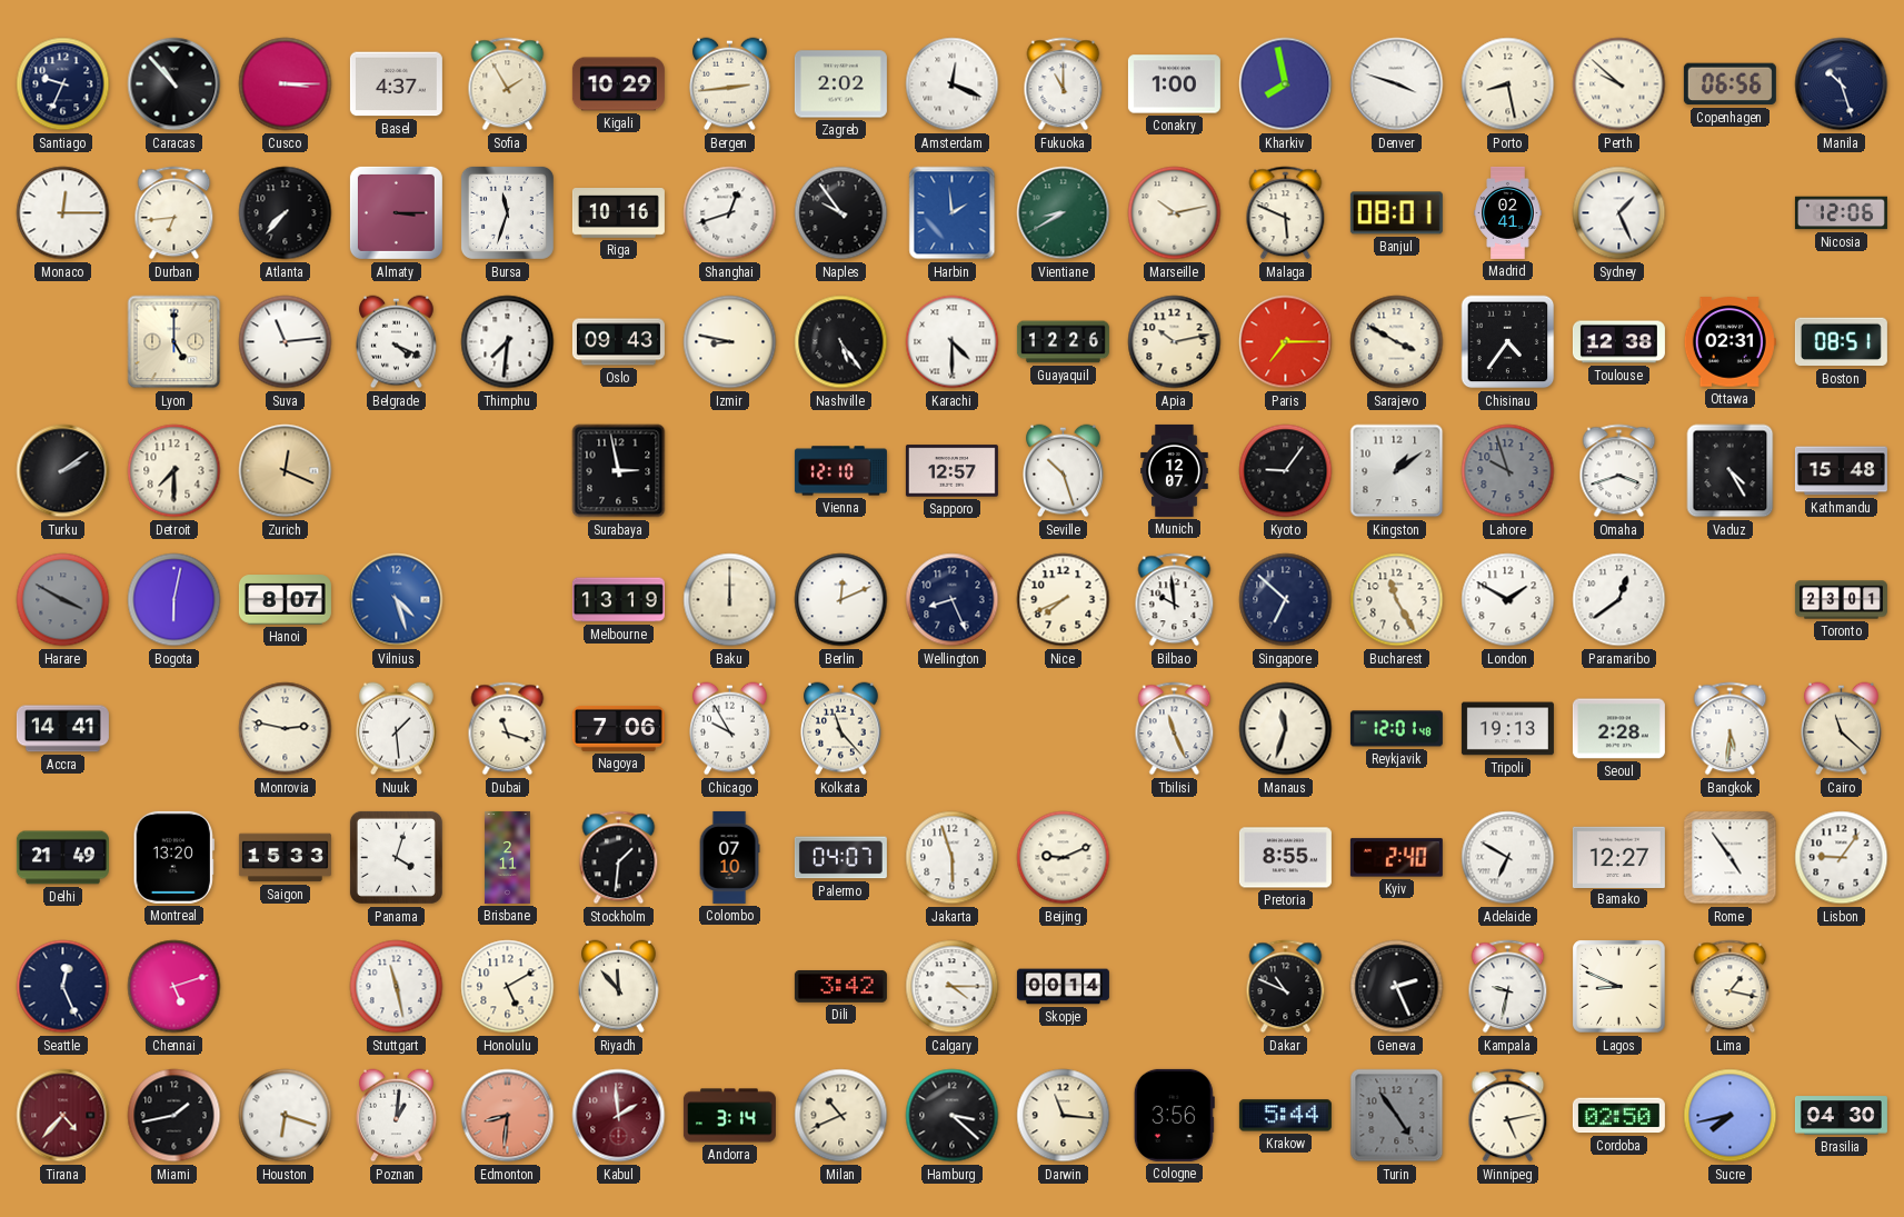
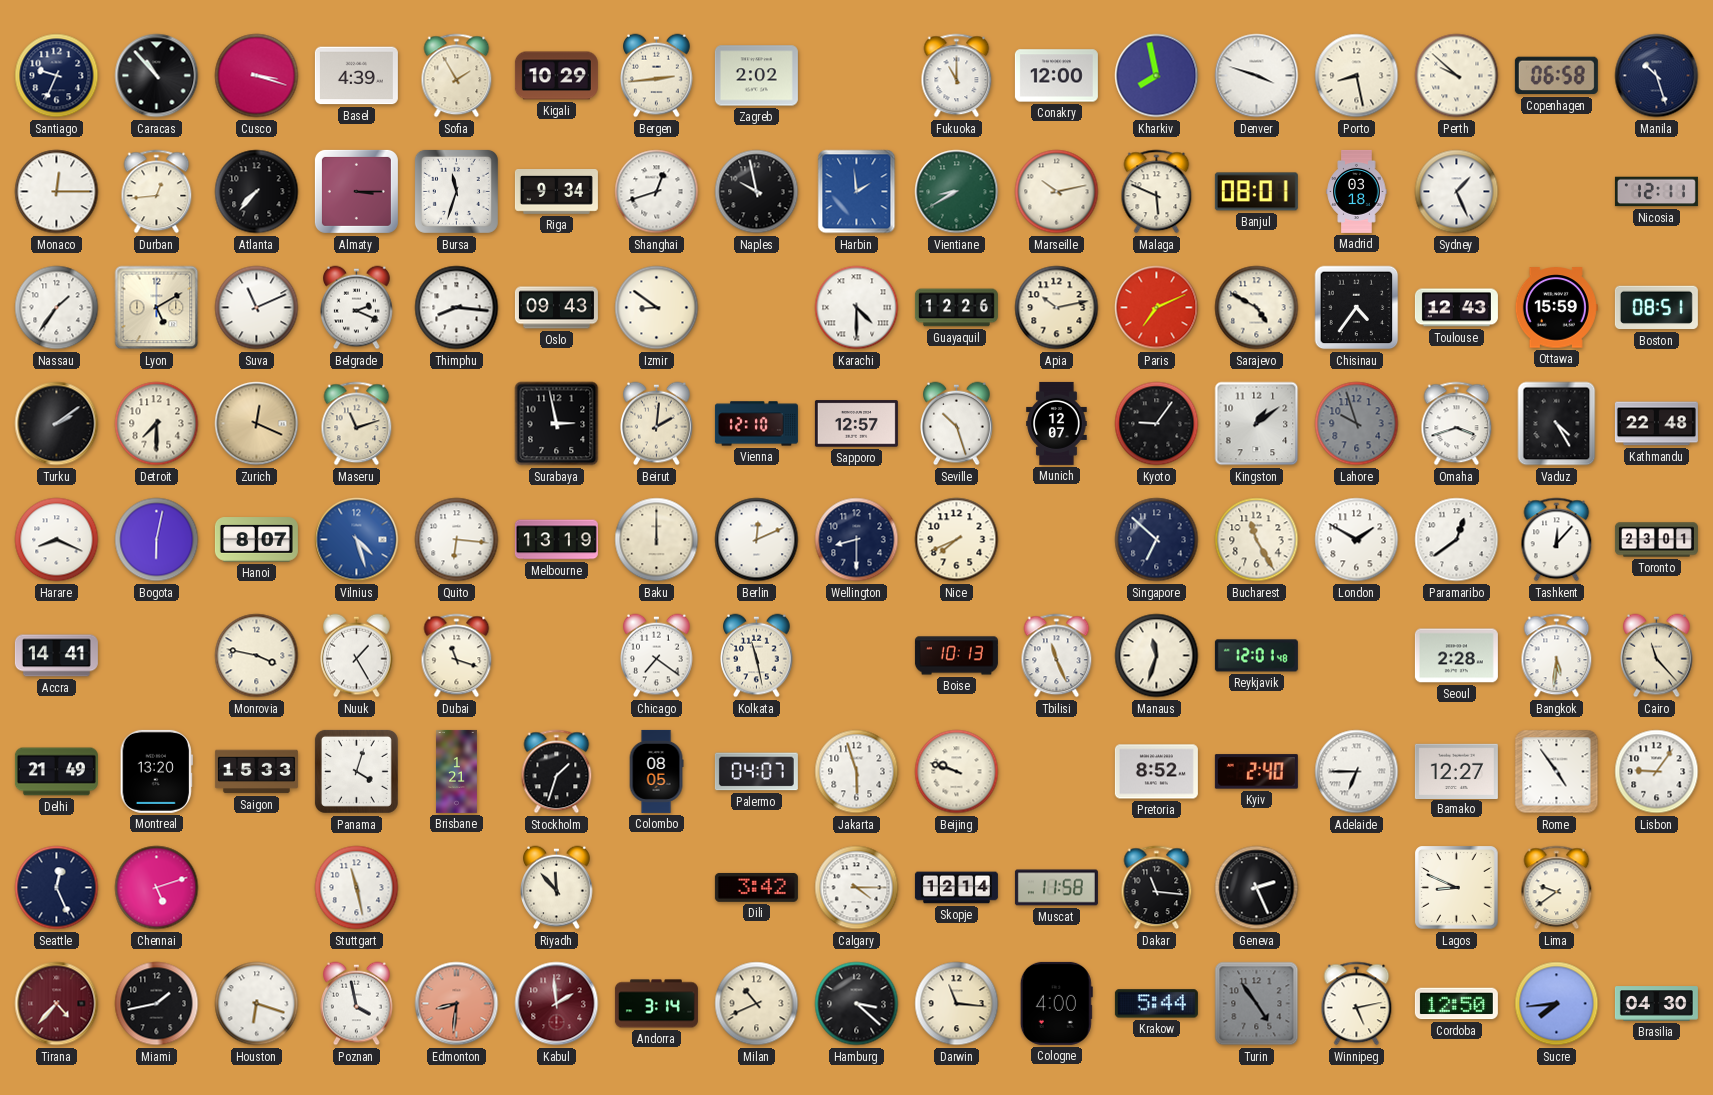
Cusco: 3:15 -> 3:18
Basel: 4:37 -> 4:39
Amsterdam: 12:19 -> none
Conakry: 1:00 -> 12:00
Copenhagen: 06:56 -> 06:58
Durban: 6:44 -> 12:44
Riga: 10:16 -> 9:34
Naples: 9:54 -> 9:58
Madrid: 02:41 -> 03:18
Nicosia: 12:06 -> 12:11
Nassau: none -> 1:36
Lyon: 5:00 -> 5:10
Suva: 11:14 -> 11:11
Belgrade: 4:19 -> 2:19
Thimphu: 7:31 -> 8:16
Izmir: 8:47 -> 8:51
Nashville: 5:24 -> none
Paris: 7:15 -> 7:11
Sarajevo: 3:50 -> 4:50
Toulouse: 12:38 -> 12:43
Ottawa: 02:31 -> 15:59
Maseru: none -> 11:12
Beirut: none -> 2:01
Kathmandu: 15:48 -> 22:48
Harare: 3:50 -> 8:19
Harare dial: grey -> white
Quito: none -> 6:16
Wellington: 8:26 -> 8:30
Bilbao: 9:59 -> none
Tashkent: none -> 12:07
Monrovia: 2:47 -> 3:47
Nuuk: 1:29 -> 1:25
Nagoya: 7:06 -> none
Chicago: 9:55 -> 7:21
Kolkata: 11:23 -> 11:28
Boise: none -> 10:13
Tripoli: 19:13 -> none
Cairo: 11:22 -> 11:23
Brisbane: 2:11 -> 1:21
Stockholm: 1:31 -> 1:33
Colombo: 07:10 -> 08:05
Beijing: 9:11 -> 9:48
Pretoria: 8:55 -> 8:52
Adelaide: 6:50 -> 6:45
Honolulu: 5:10 -> none
Skopje: 00:14 -> 12:14
Muscat: none -> 11:58
Dakar: 10:49 -> 11:16
Kampala: 9:32 -> none
Lima: 1:17 -> 9:39
Poznan: 1:01 -> 3:58
Cologne: 3:56 -> 4:00
Cordoba: 02:50 -> 12:50
Sucre: 7:43 -> 7:44
